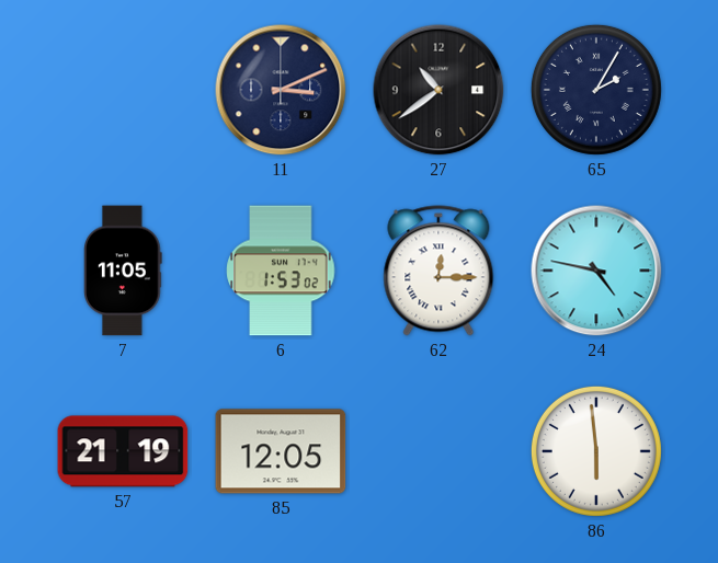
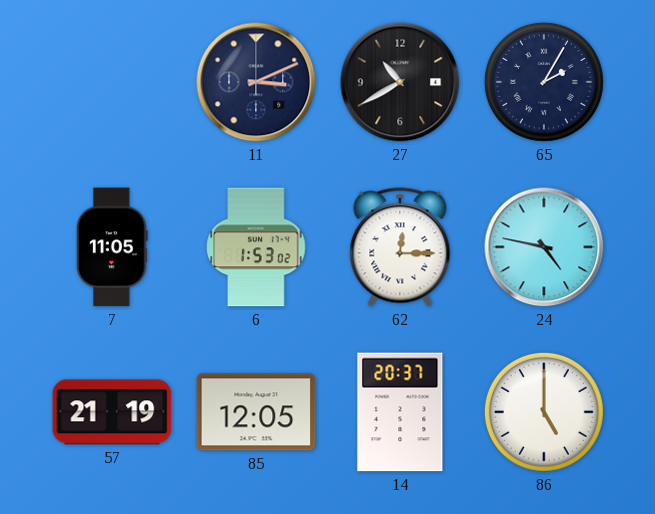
27: 10:39 -> 10:40
14: none -> 20:37
86: 5:59 -> 5:00
